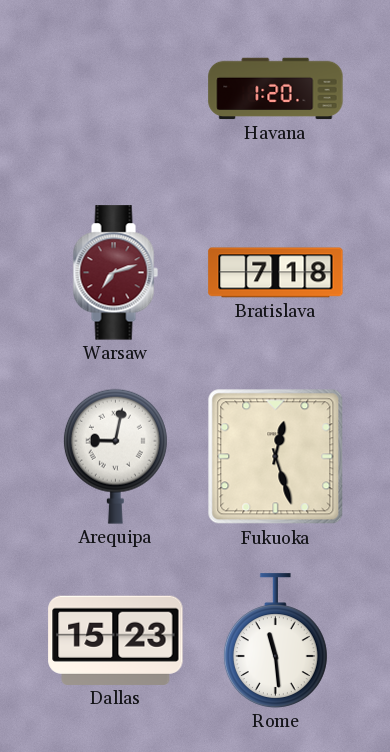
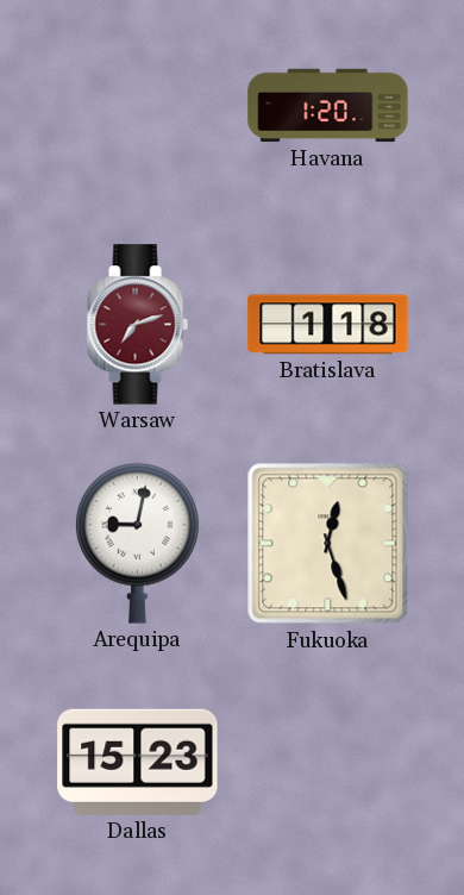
Bratislava: 7:18 -> 1:18
Rome: 11:29 -> none
